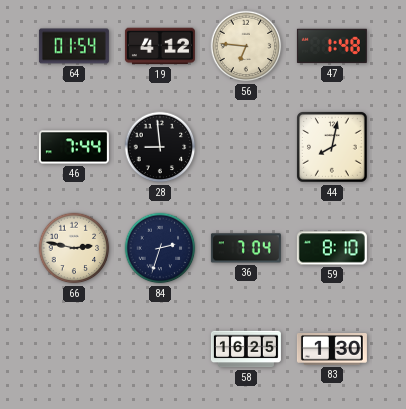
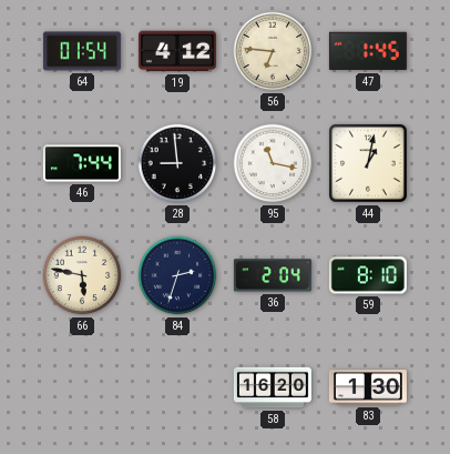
47: 1:48 -> 1:45
95: none -> 11:17
44: 8:02 -> 1:02
66: 2:47 -> 5:47
36: 7:04 -> 2:04
58: 16:25 -> 16:20
